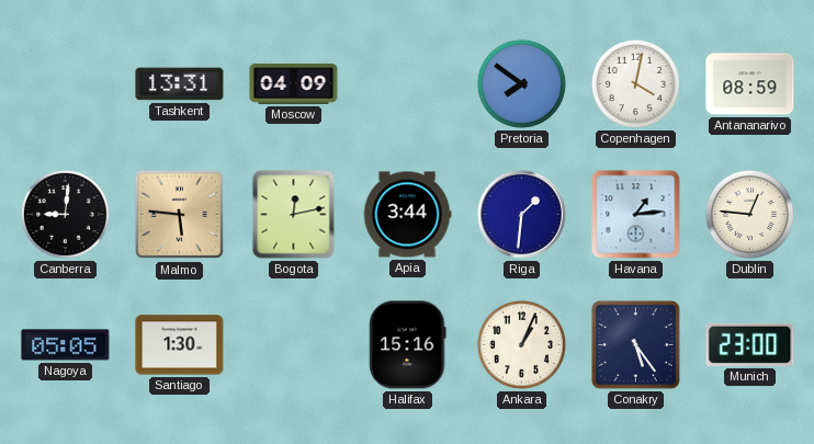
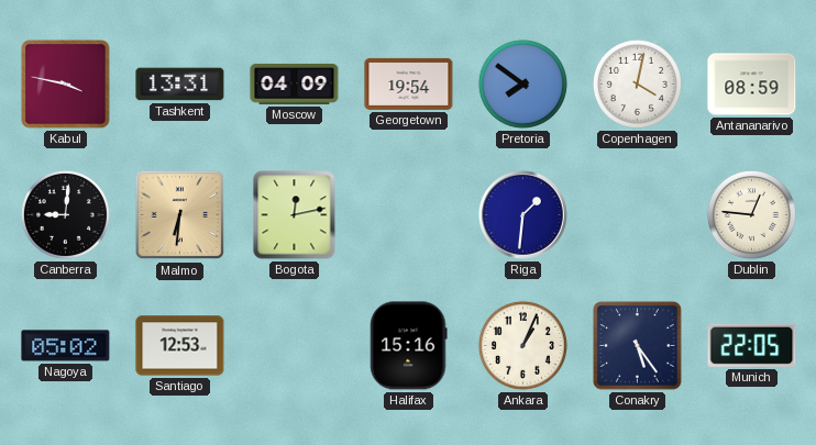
Kabul: none -> 3:47
Georgetown: none -> 19:54
Malmo: 5:46 -> 6:31
Apia: 3:44 -> none
Havana: 1:14 -> none
Nagoya: 05:05 -> 05:02
Santiago: 1:30 -> 12:53
Munich: 23:00 -> 22:05
